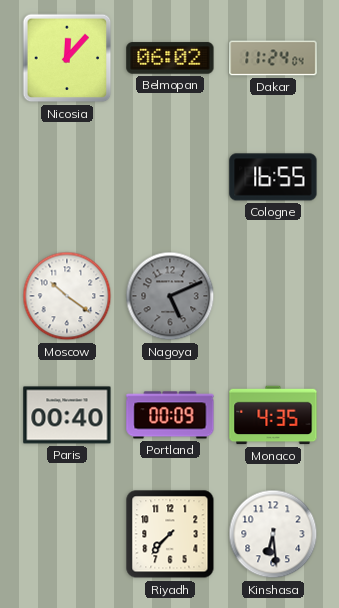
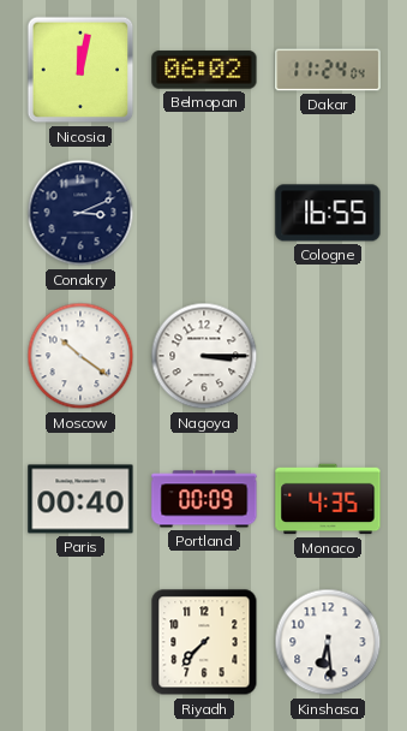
Nicosia: 12:07 -> 12:02
Conakry: none -> 3:11
Nagoya: 5:11 -> 3:15
Nagoya dial: grey -> white
